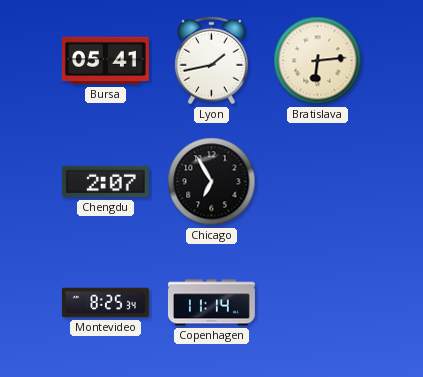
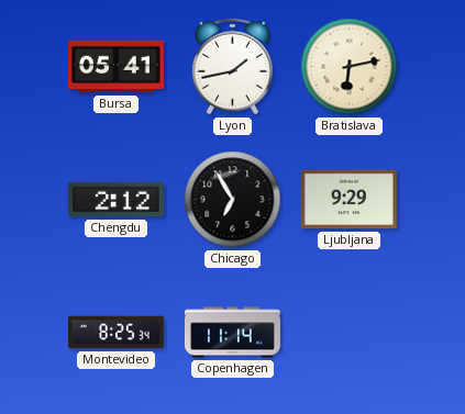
Bratislava: 6:14 -> 6:13
Chengdu: 2:07 -> 2:12
Ljubljana: none -> 9:29
